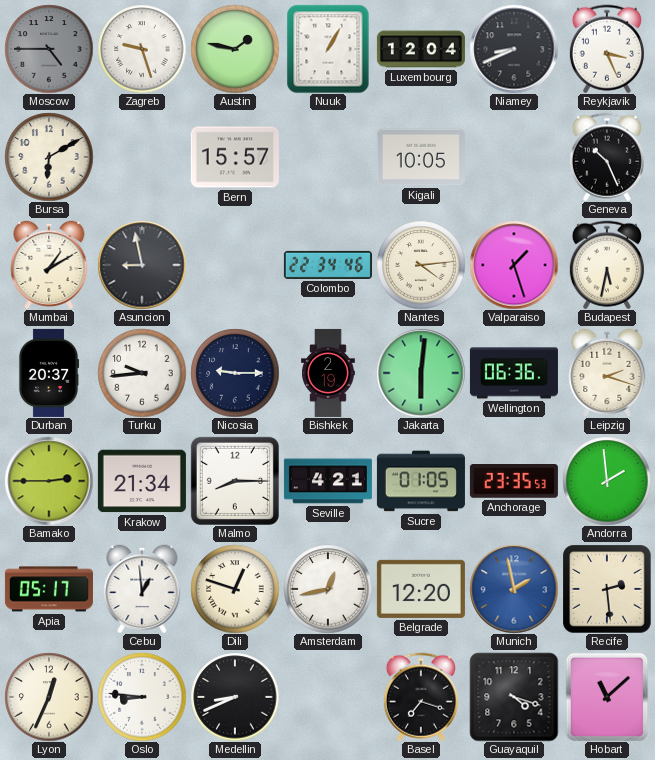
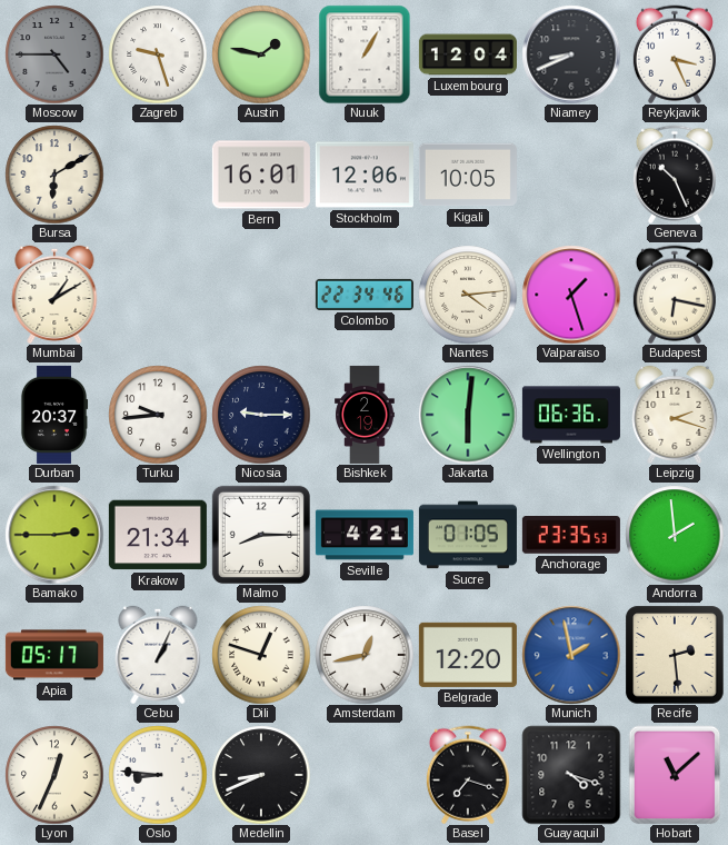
Bern: 15:57 -> 16:01
Stockholm: none -> 12:06
Asuncion: 8:58 -> none
Budapest: 5:32 -> 6:17
Cebu: 12:59 -> 1:04
